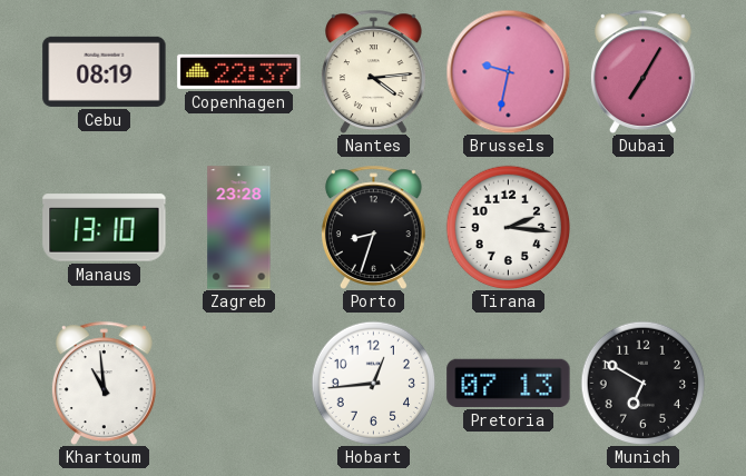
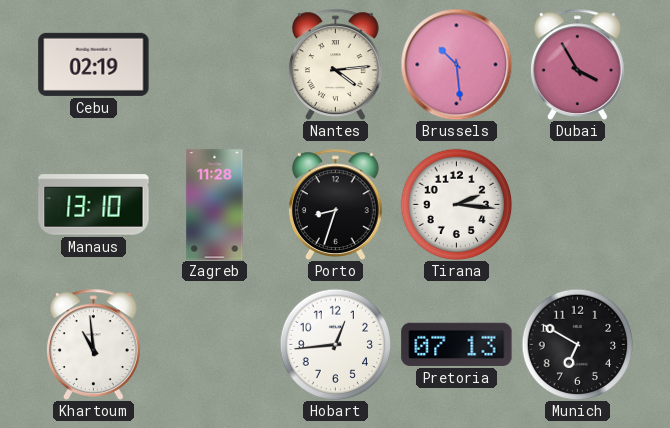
Cebu: 08:19 -> 02:19
Copenhagen: 22:37 -> none
Brussels: 9:32 -> 10:29
Dubai: 7:05 -> 3:55
Zagreb: 23:28 -> 11:28
